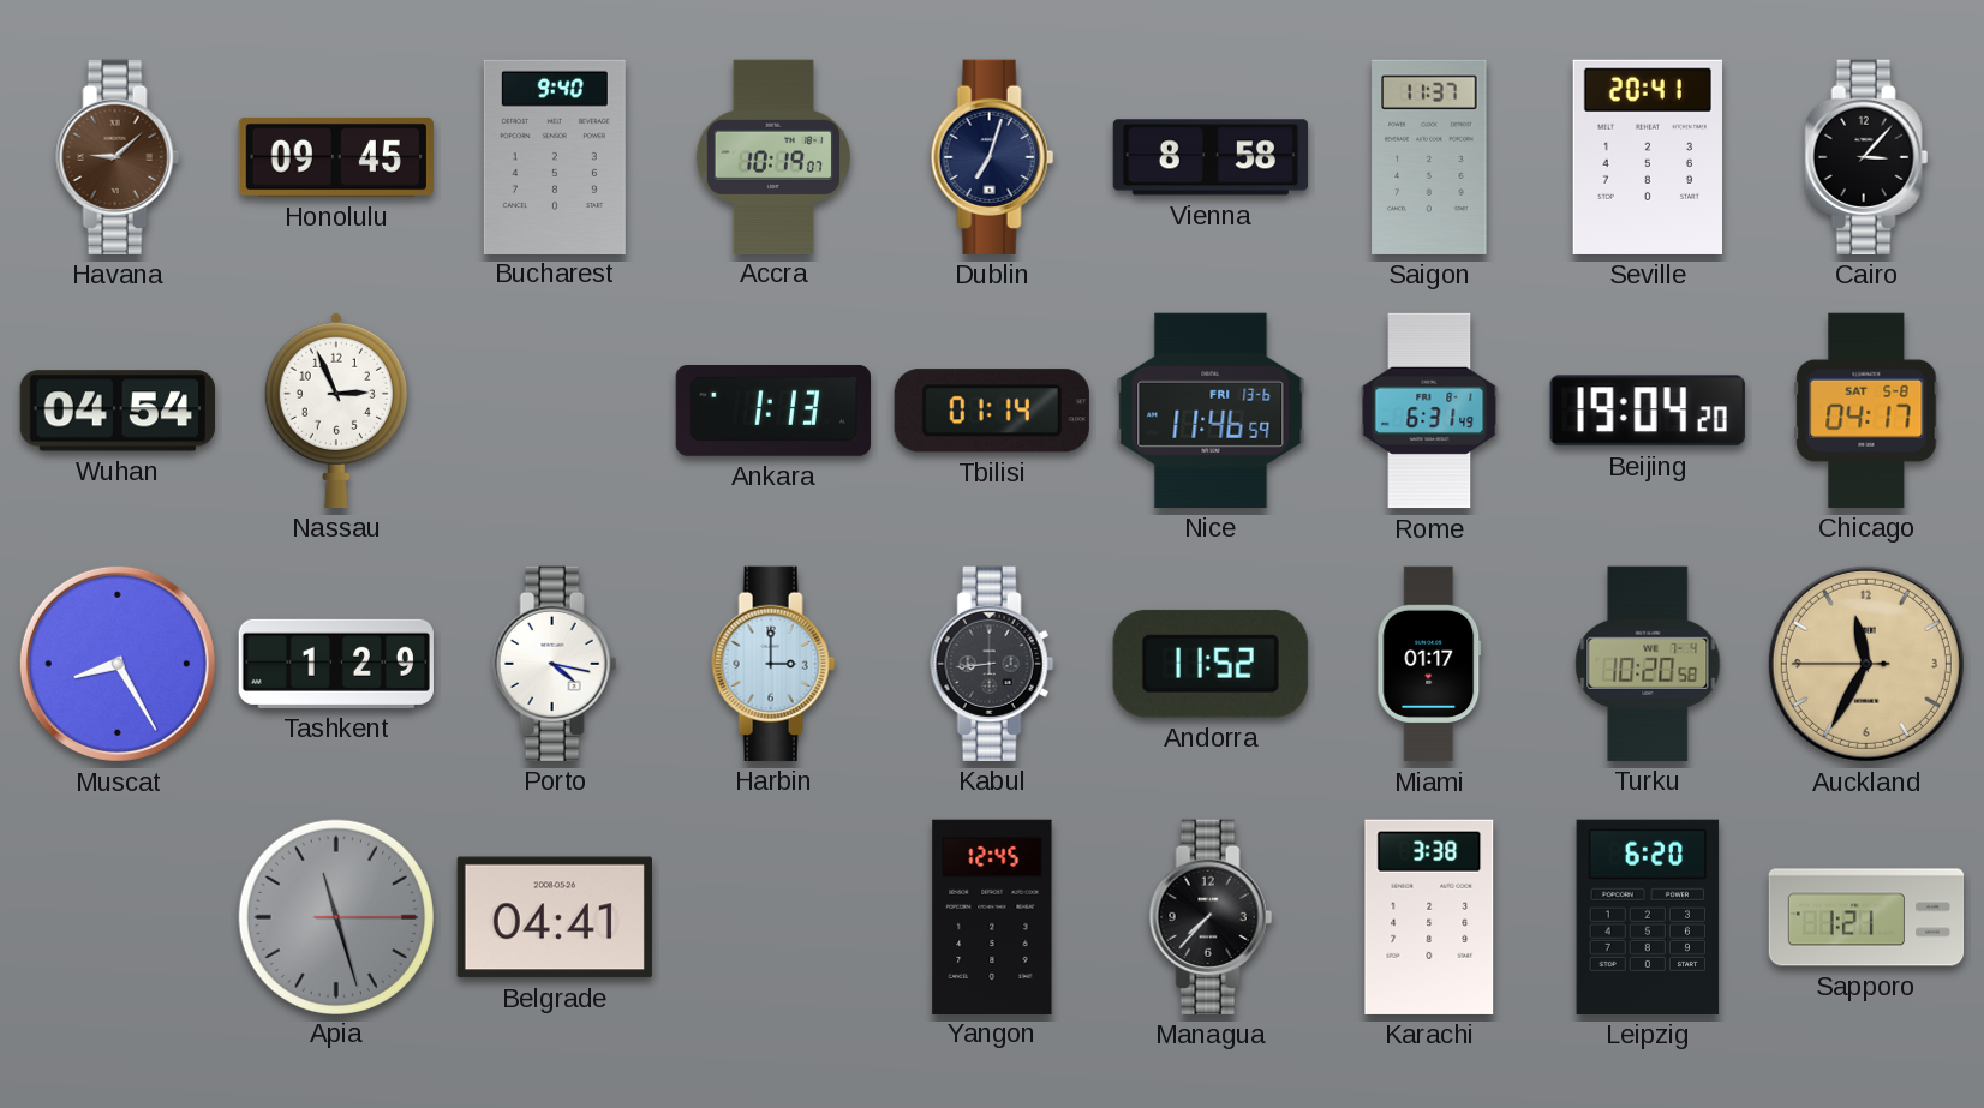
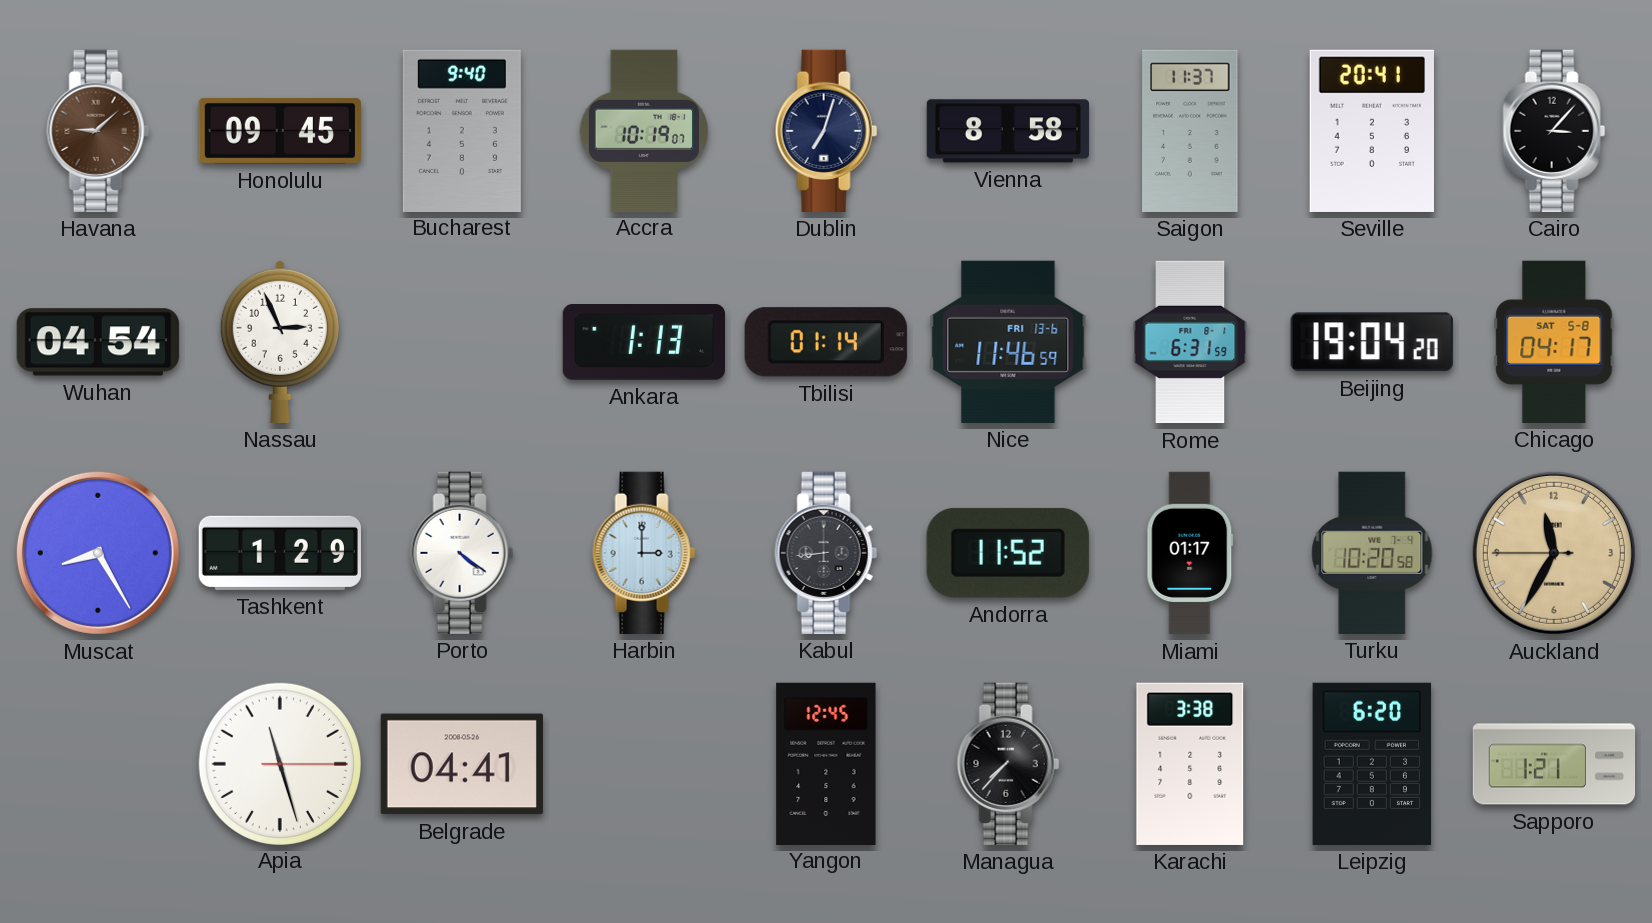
Rome: 6:31:49 -> 6:31:59
Porto: 4:17 -> 4:21
Apia dial: grey -> white
